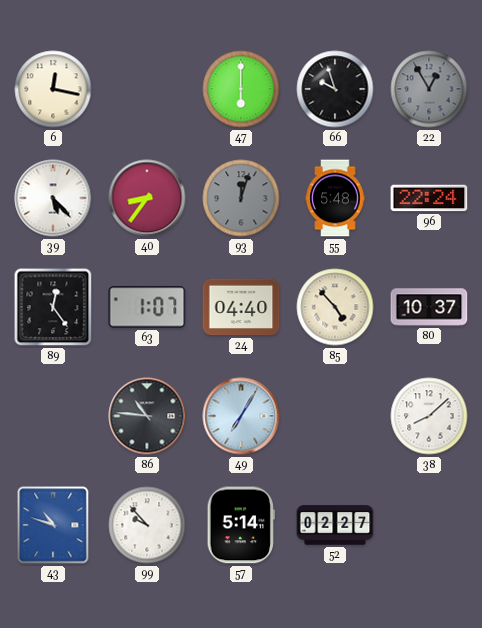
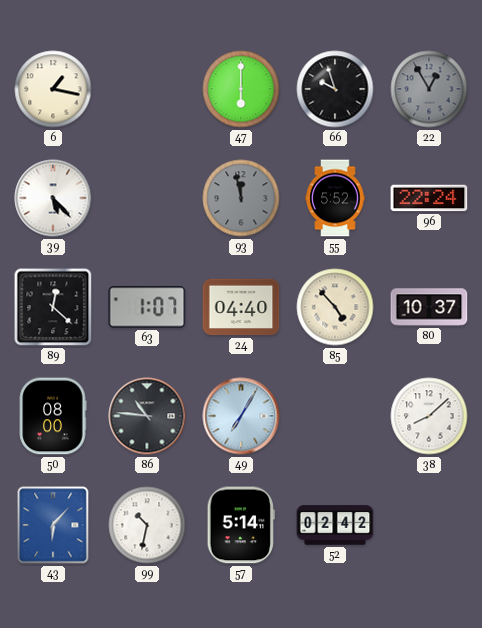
6: 12:17 -> 1:17
40: 8:36 -> none
93: 12:03 -> 11:58
55: 5:48 -> 5:52
89: 12:24 -> 12:22
50: none -> 08:00
43: 10:48 -> 6:07
99: 9:53 -> 10:32
52: 02:27 -> 02:42
